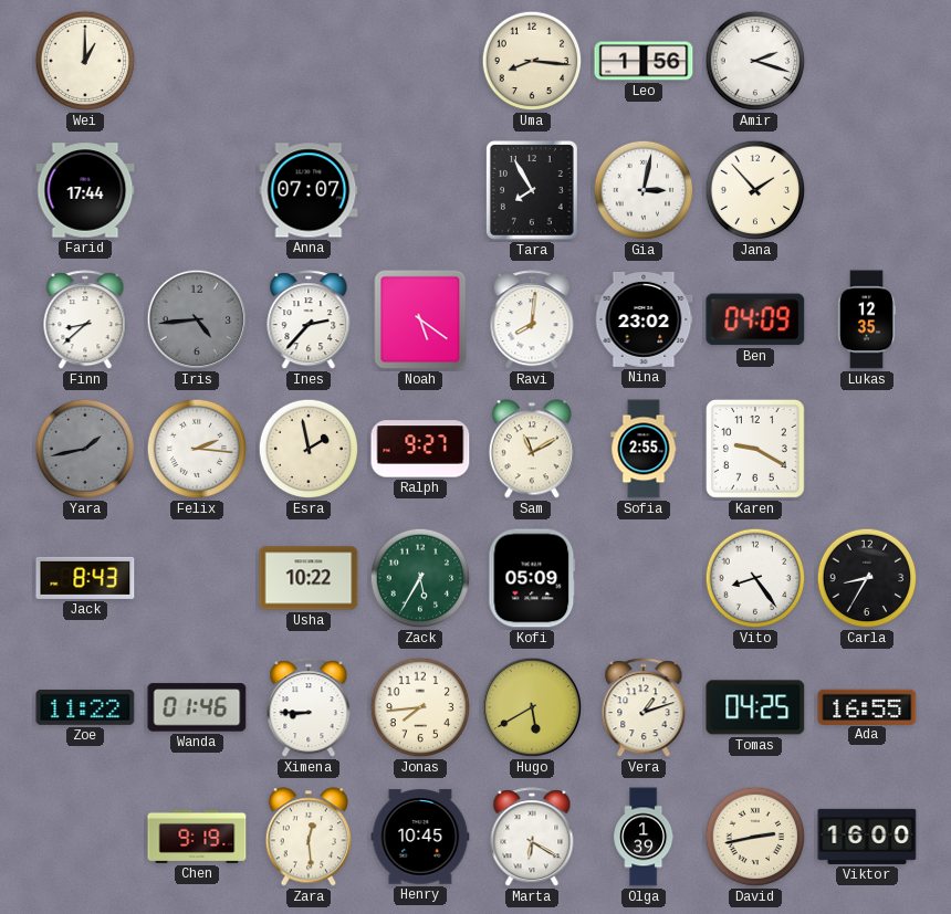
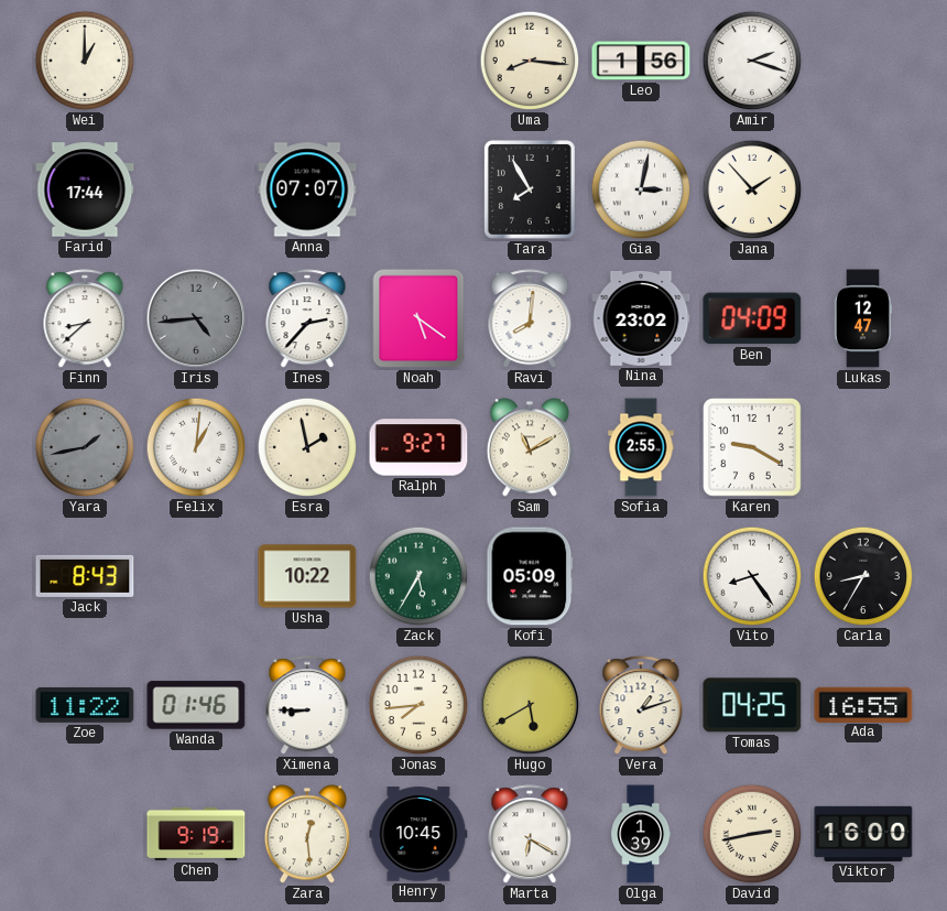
Lukas: 12:35 -> 12:47
Felix: 2:16 -> 1:01
